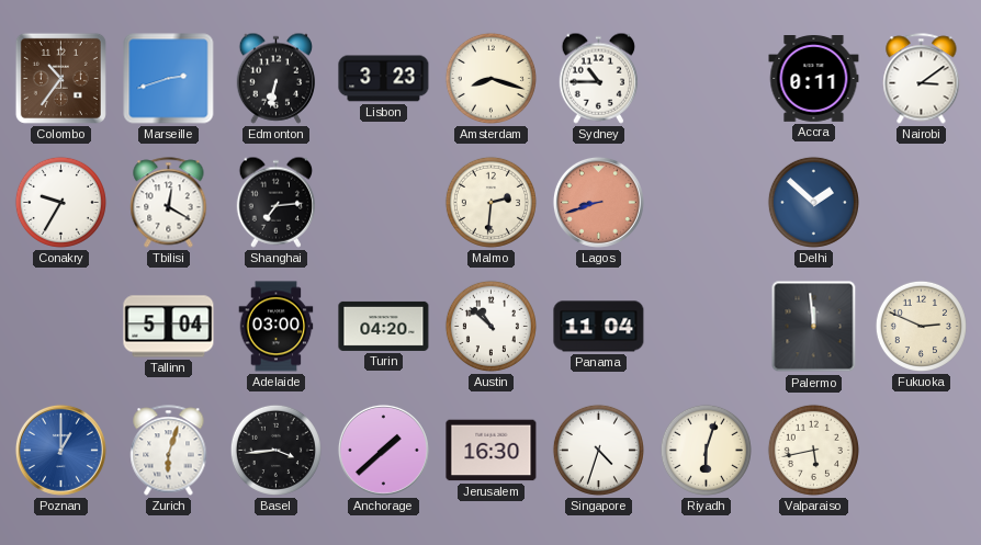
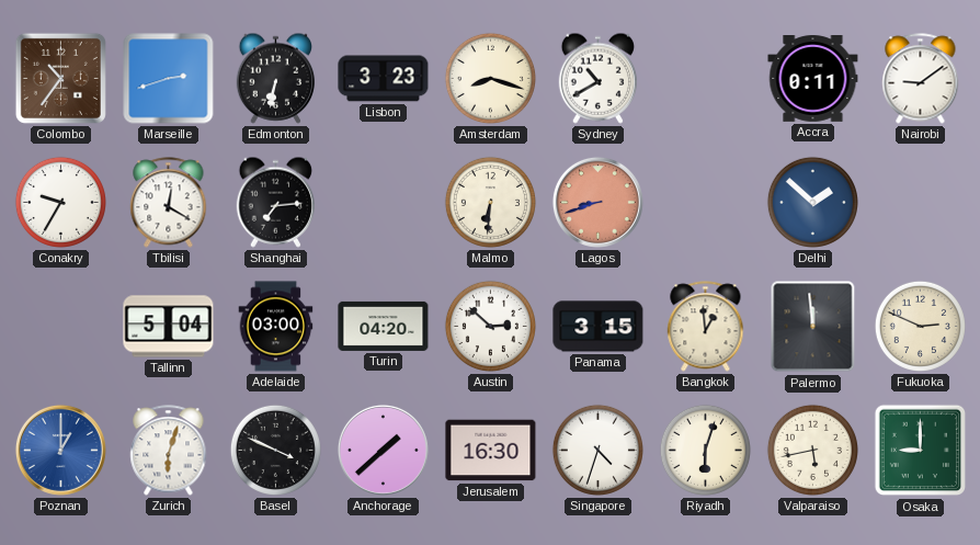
Sydney: 10:45 -> 10:40
Nairobi: 3:09 -> 9:09
Malmo: 2:31 -> 6:31
Austin: 10:52 -> 2:52
Panama: 11:04 -> 3:15
Bangkok: none -> 12:59
Basel: 3:44 -> 3:49
Osaka: none -> 9:00
